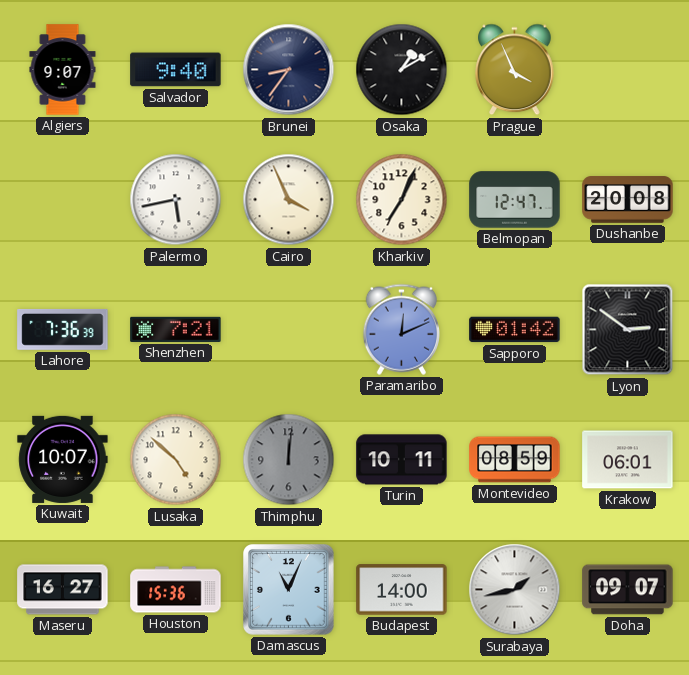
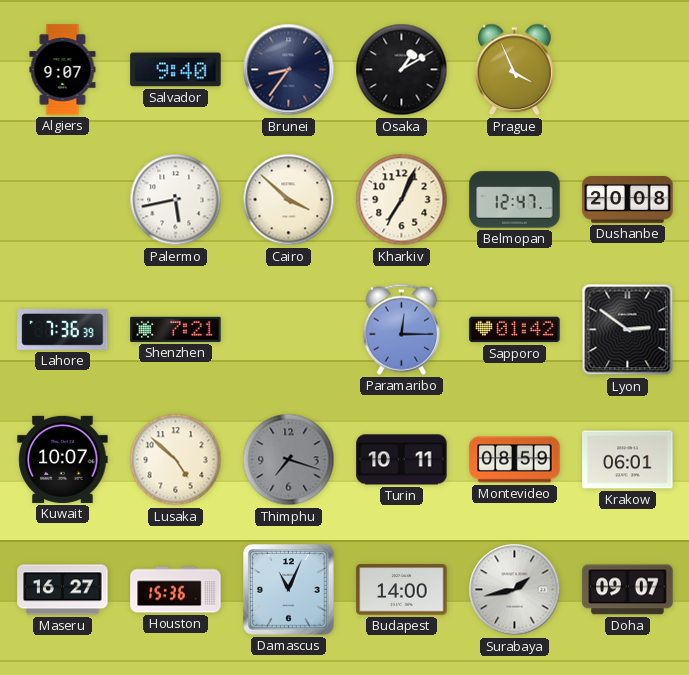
Cairo: 3:56 -> 3:52
Paramaribo: 12:11 -> 12:15
Thimphu: 12:01 -> 7:18
